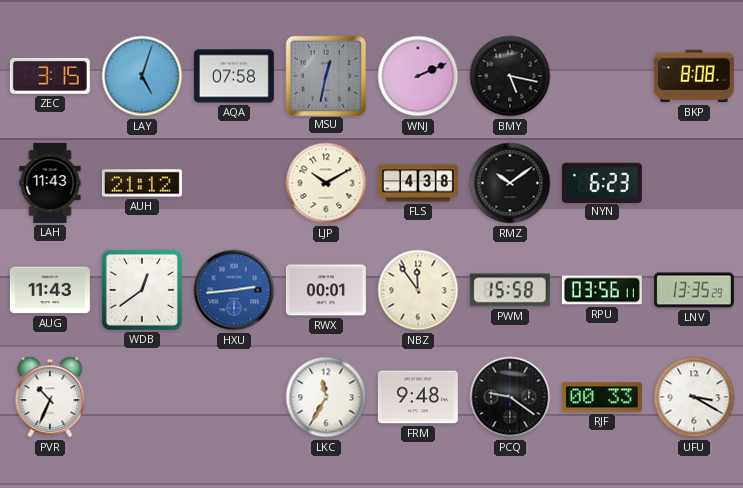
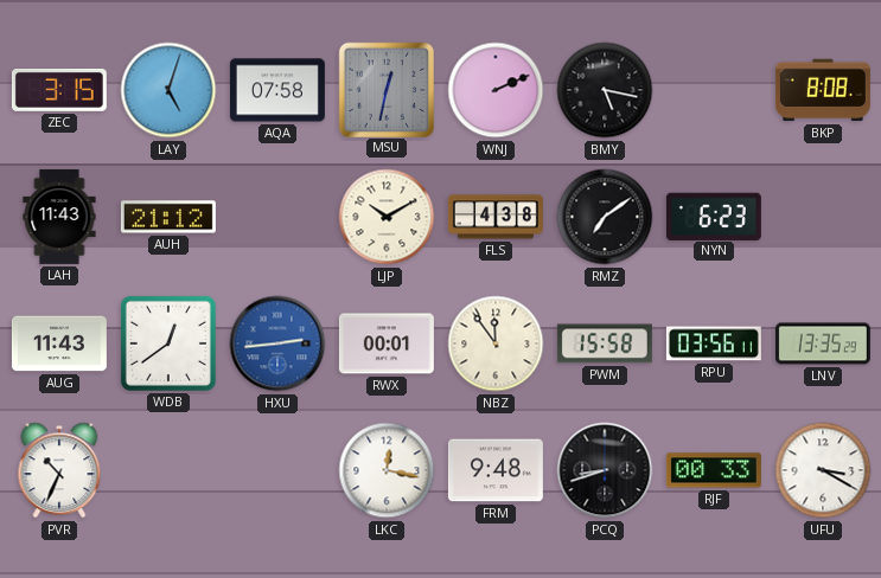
RMZ: 10:09 -> 7:09
LKC: 11:35 -> 12:17
PCQ: 9:21 -> 8:42
